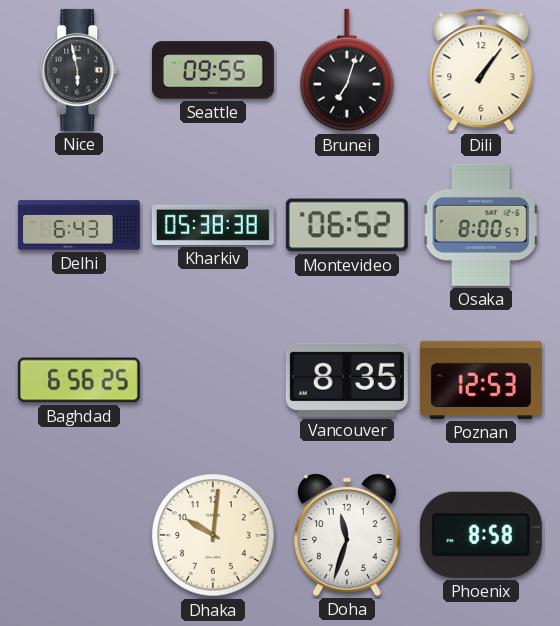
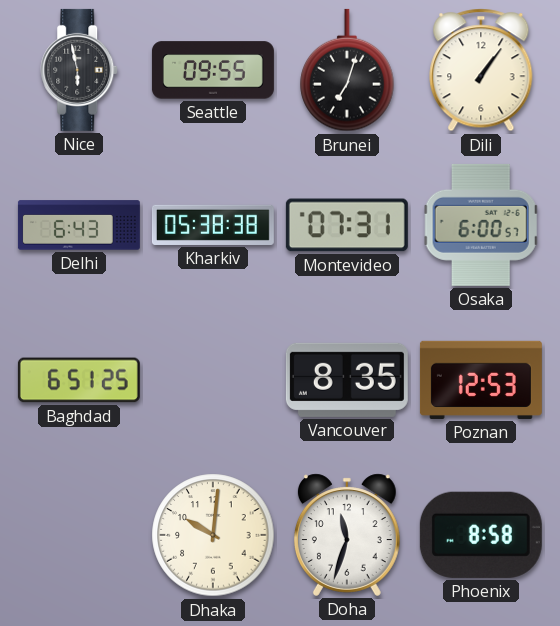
Montevideo: 06:52 -> 07:31
Osaka: 8:00 -> 6:00
Baghdad: 6:56 -> 6:51
